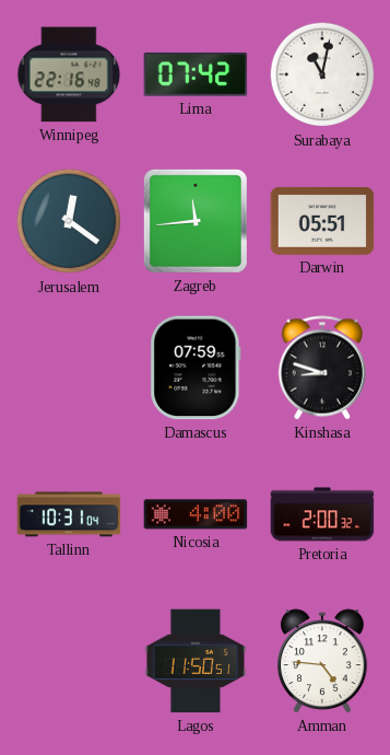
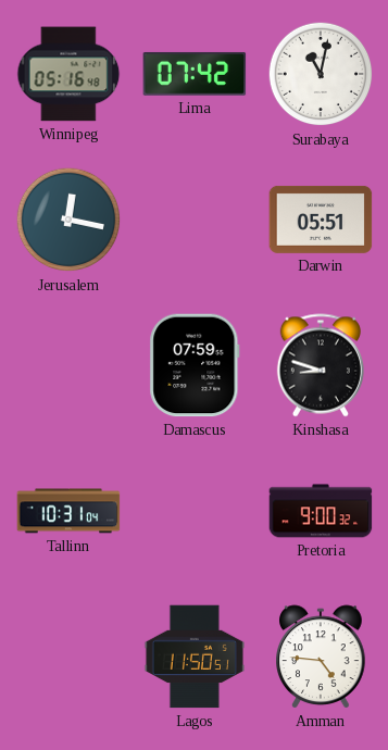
Winnipeg: 22:16 -> 05:16
Jerusalem: 12:21 -> 12:17
Zagreb: 11:44 -> none
Nicosia: 4:00 -> none
Pretoria: 2:00 -> 9:00
